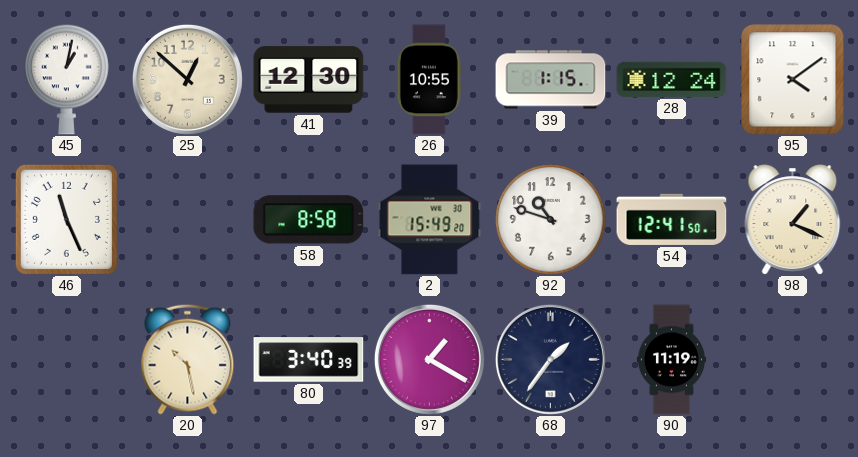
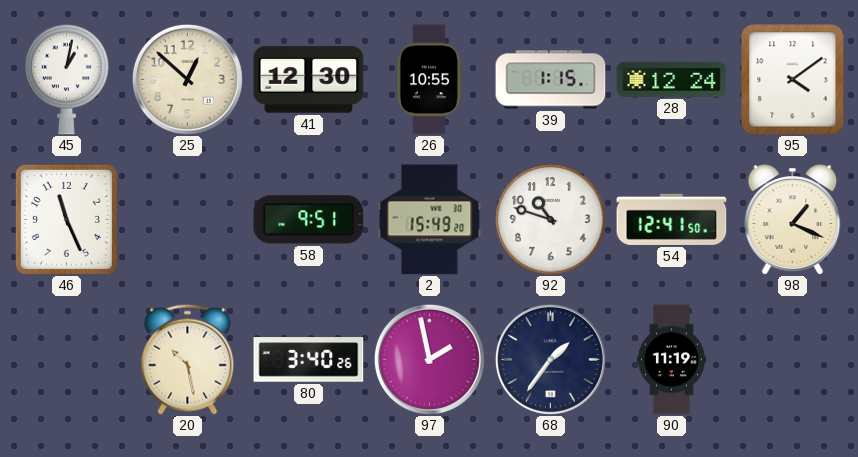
58: 8:58 -> 9:51
80: 3:40:39 -> 3:40:26
97: 1:20 -> 1:58
